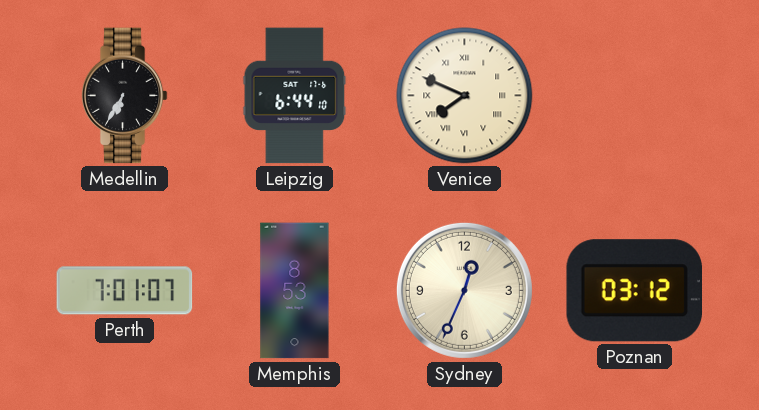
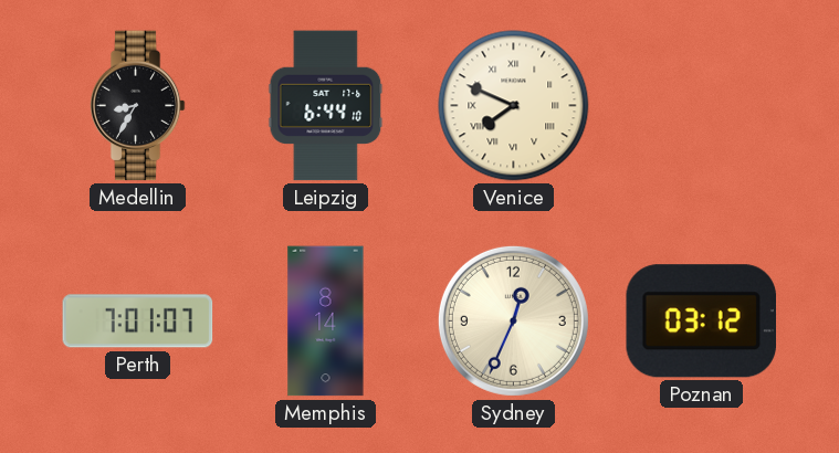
Medellin: 6:35 -> 8:35
Memphis: 8:53 -> 8:14
